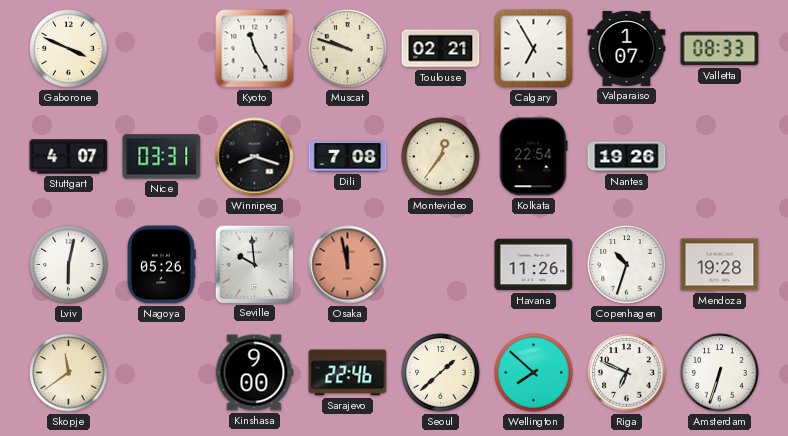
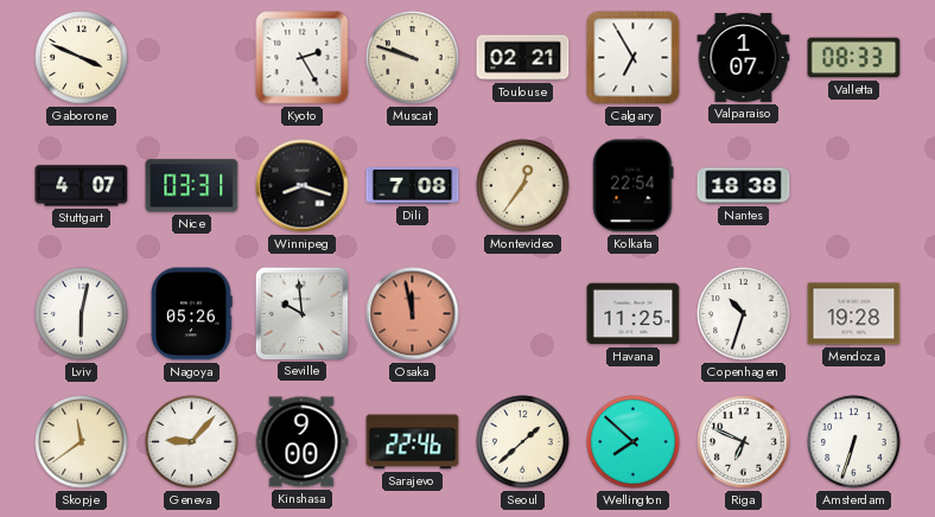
Kyoto: 11:25 -> 2:25
Nantes: 19:26 -> 18:38
Havana: 11:26 -> 11:25
Geneva: none -> 9:07
